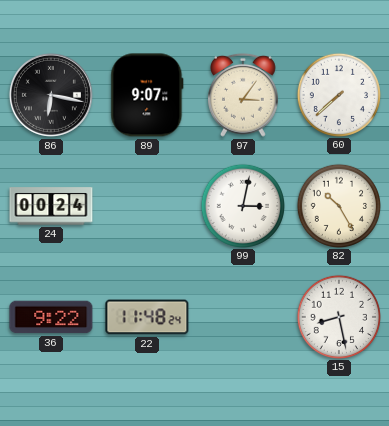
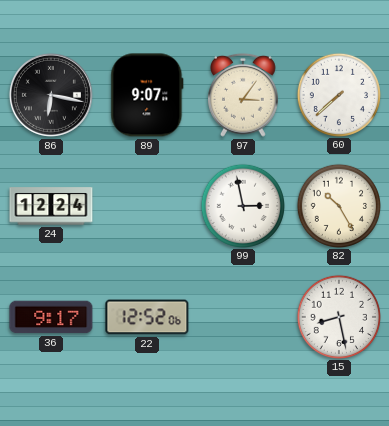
24: 00:24 -> 12:24
99: 3:02 -> 2:58
36: 9:22 -> 9:17
22: 11:48 -> 12:52
